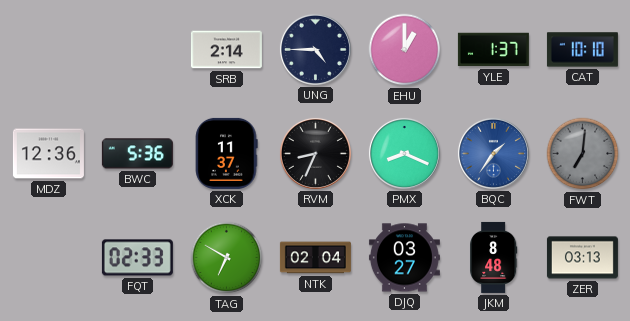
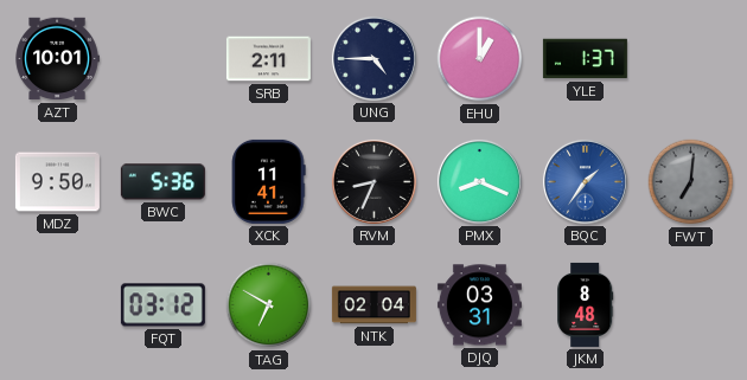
AZT: none -> 10:01
SRB: 2:14 -> 2:11
CAT: 10:10 -> none
MDZ: 12:36 -> 9:50
XCK: 11:37 -> 11:41
FQT: 02:33 -> 03:12
DJQ: 03:27 -> 03:31
ZER: 03:13 -> none
